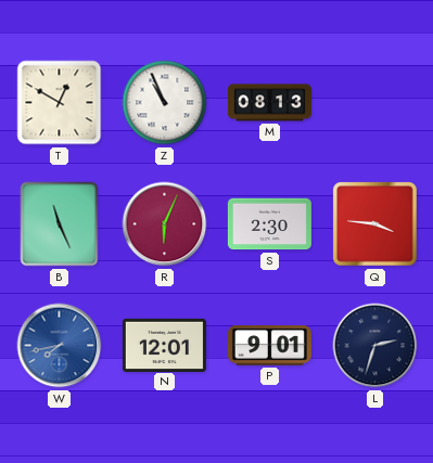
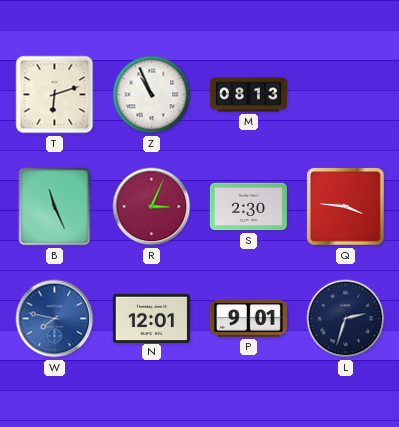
T: 12:50 -> 6:12
R: 6:04 -> 3:04
W: 7:43 -> 7:47
